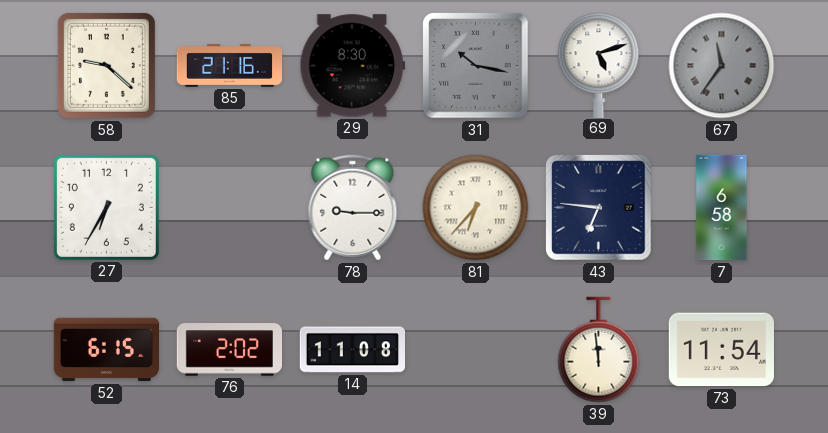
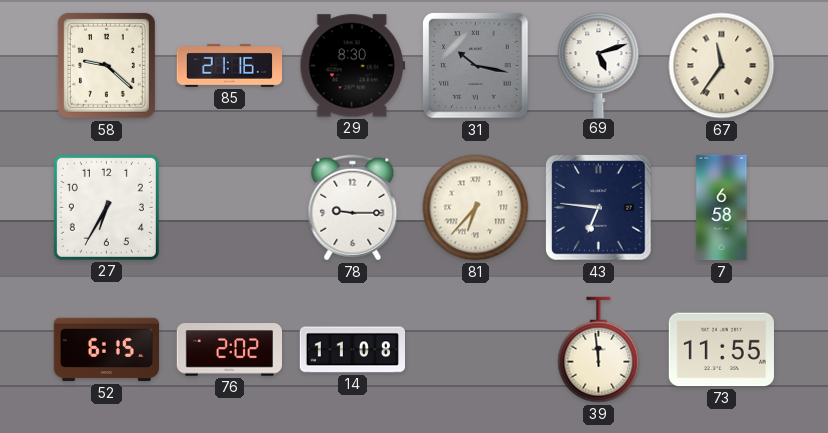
67 dial: grey -> cream
73: 11:54 -> 11:55
